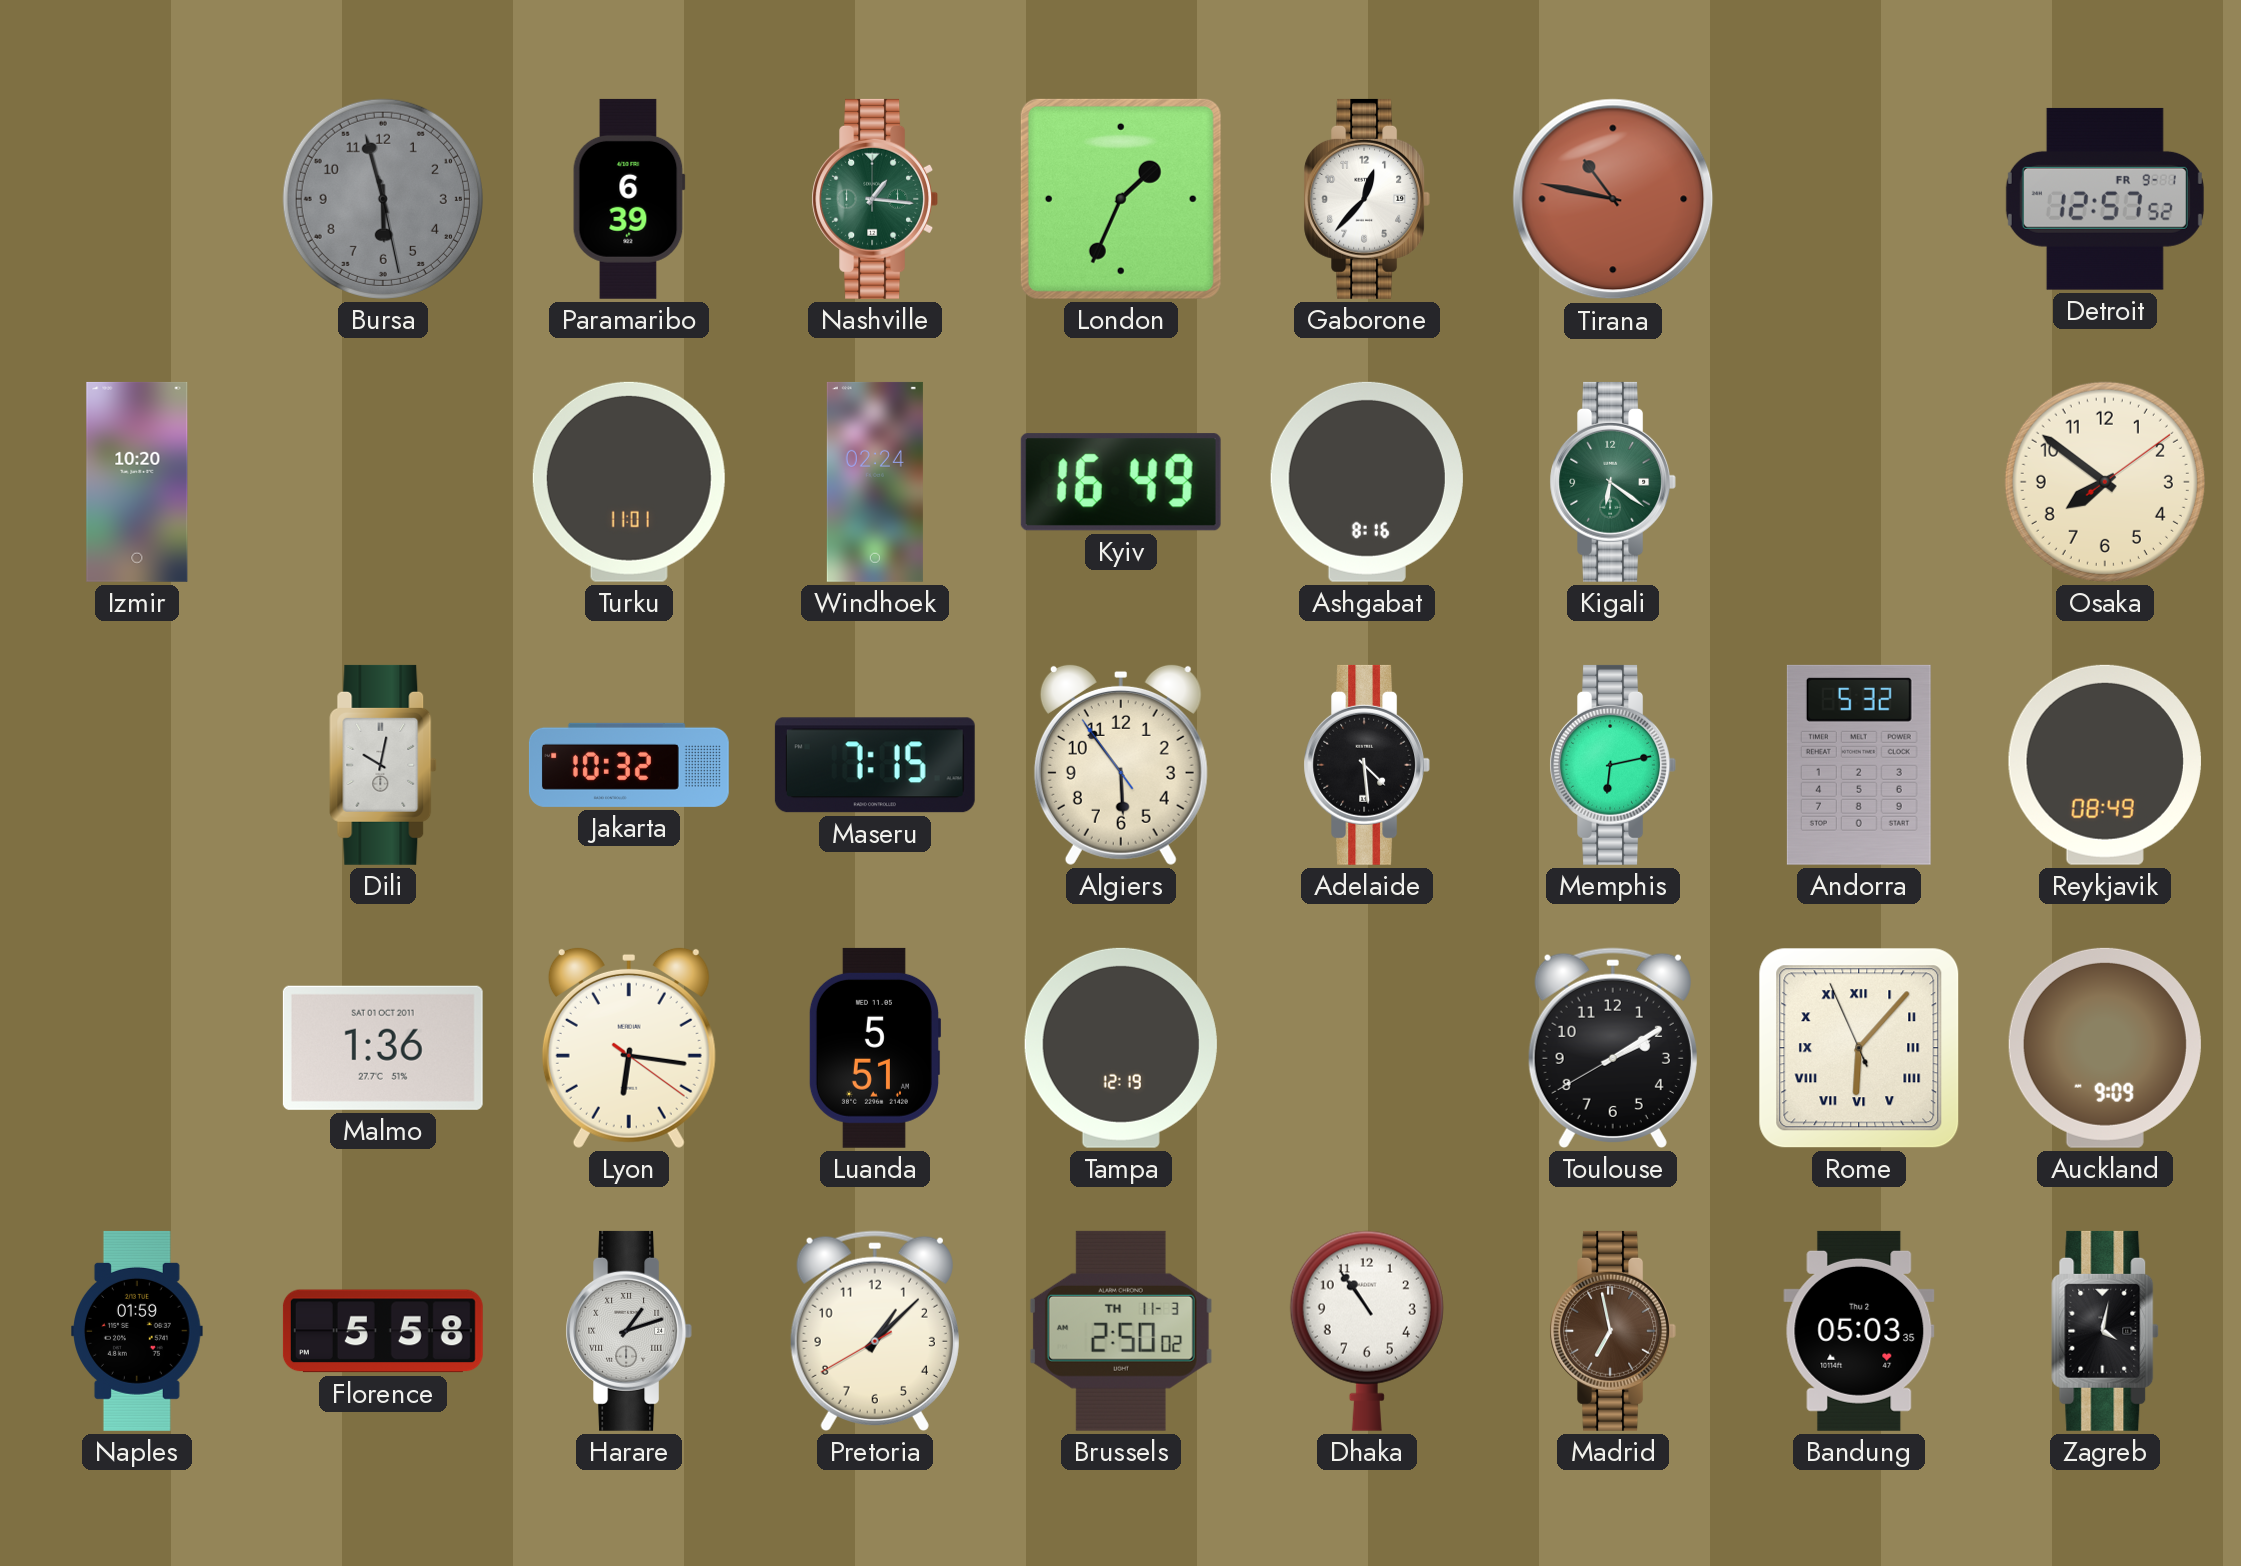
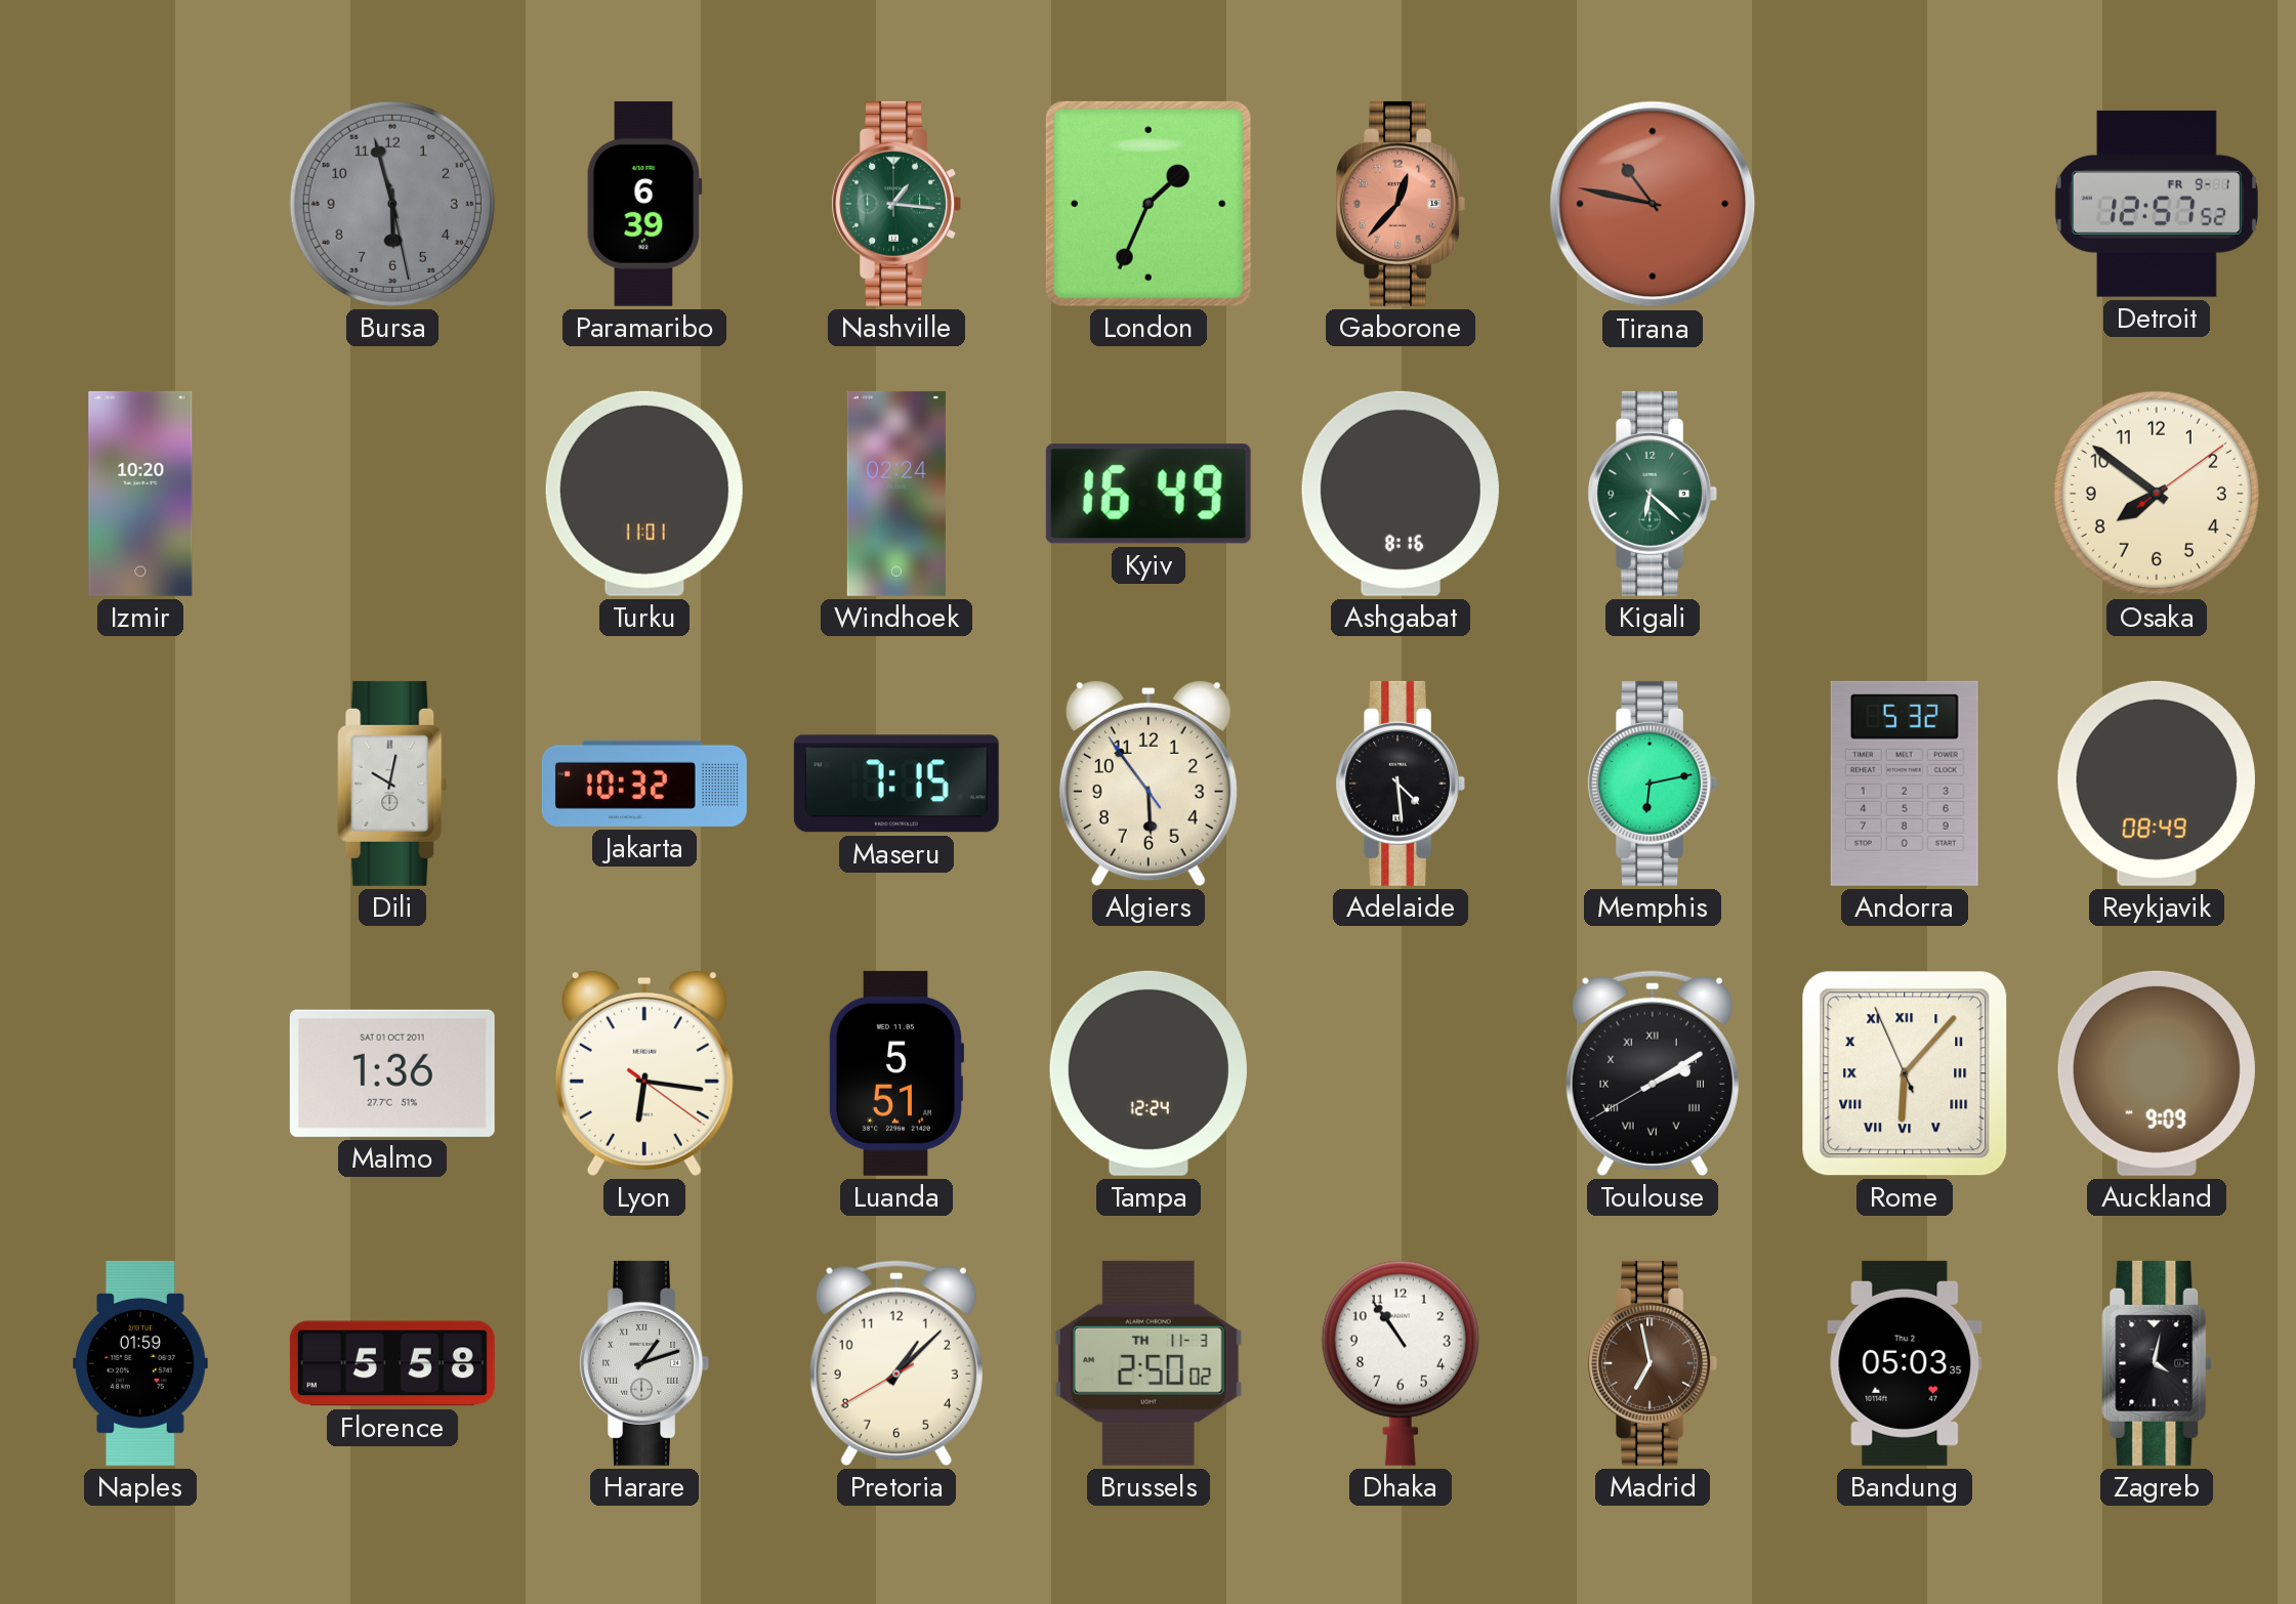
Gaborone dial: white -> salmon
Kigali: 6:21 -> 6:22
Tampa: 12:19 -> 12:24
Toulouse numerals: Arabic -> Roman
